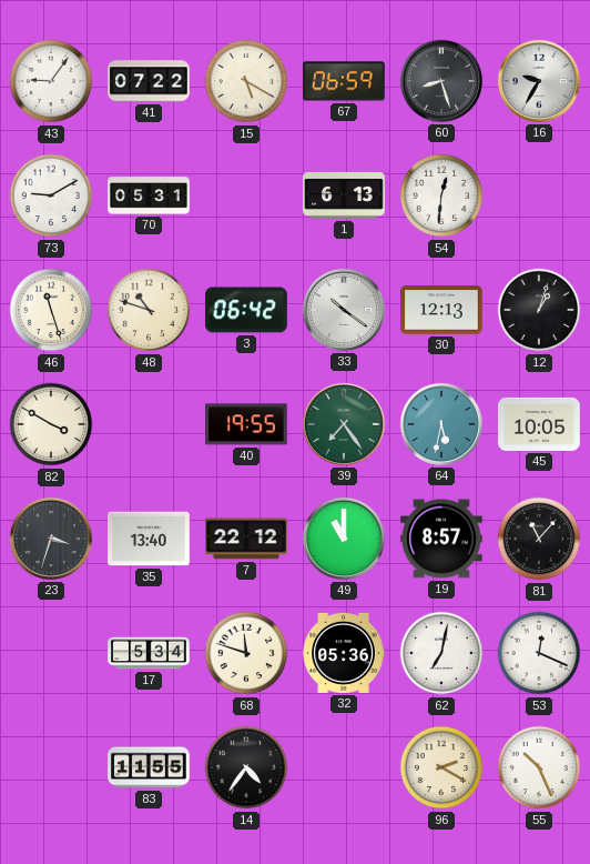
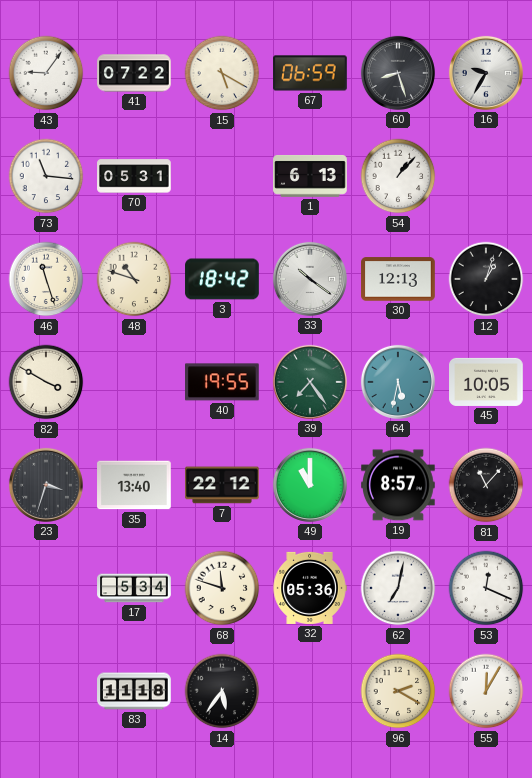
73: 9:10 -> 11:16
54: 12:31 -> 1:07
3: 06:42 -> 18:42
83: 11:55 -> 11:18
14: 4:36 -> 5:36
55: 10:26 -> 12:05
